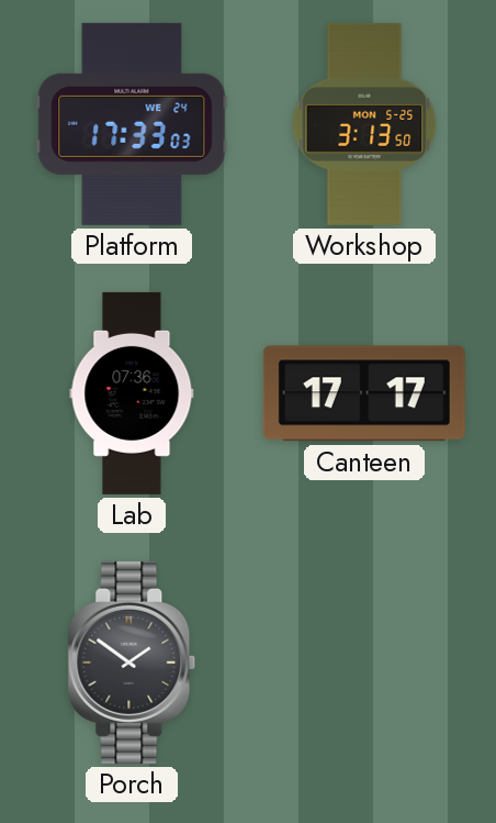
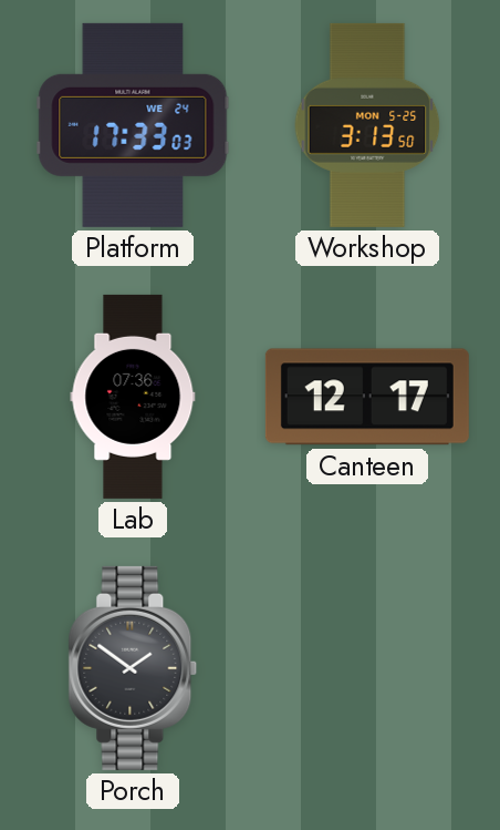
Canteen: 17:17 -> 12:17
